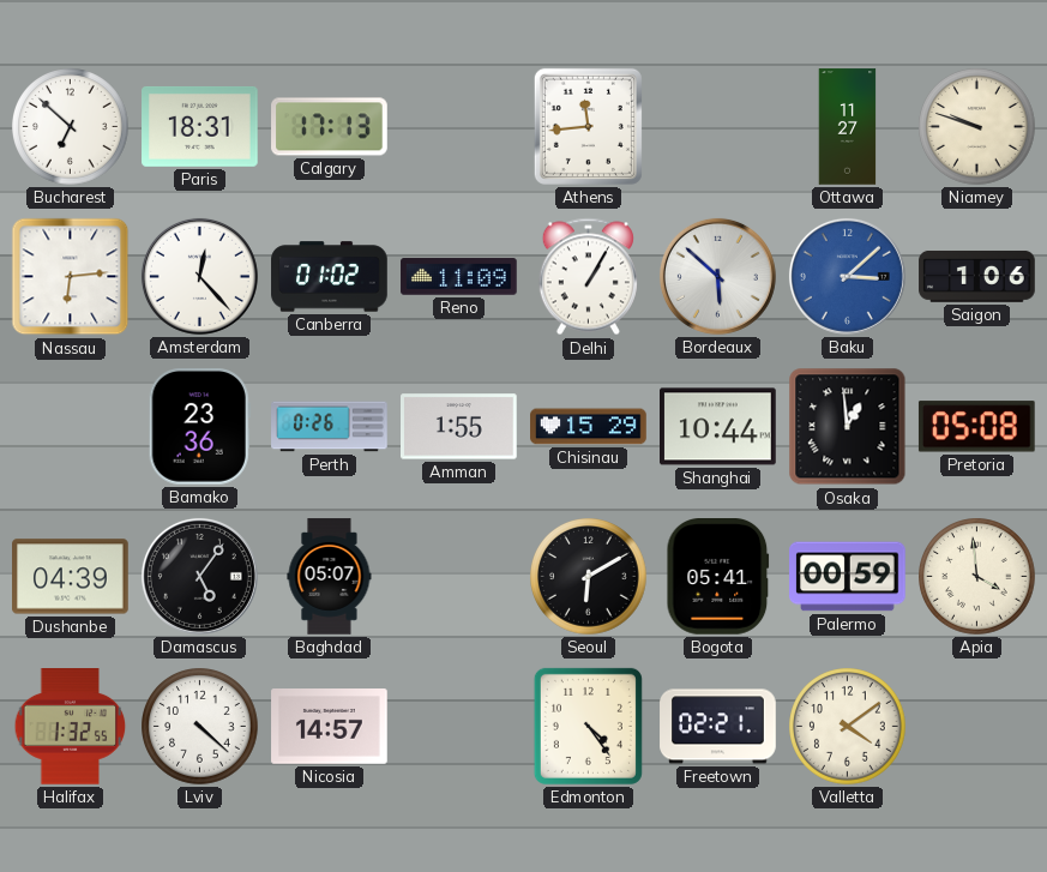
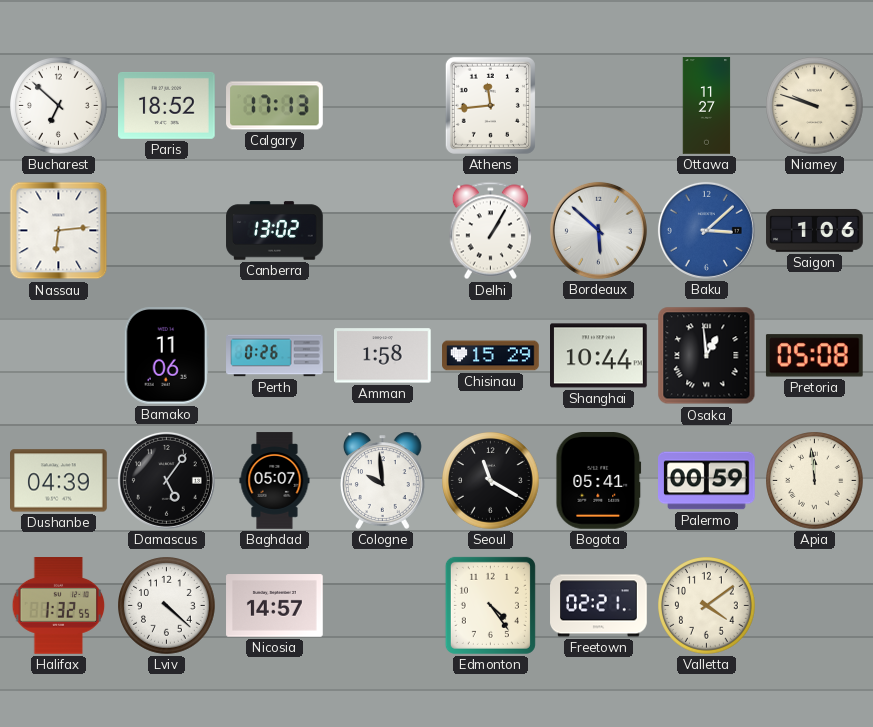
Paris: 18:31 -> 18:52
Amsterdam: 12:23 -> none
Canberra: 01:02 -> 13:02
Reno: 11:09 -> none
Bamako: 23:36 -> 11:06
Amman: 1:55 -> 1:58
Cologne: none -> 9:59
Seoul: 6:10 -> 11:20
Apia: 3:59 -> 11:59
